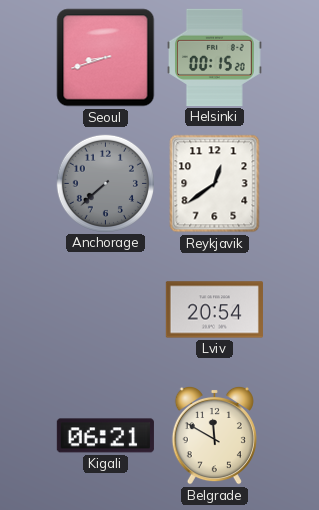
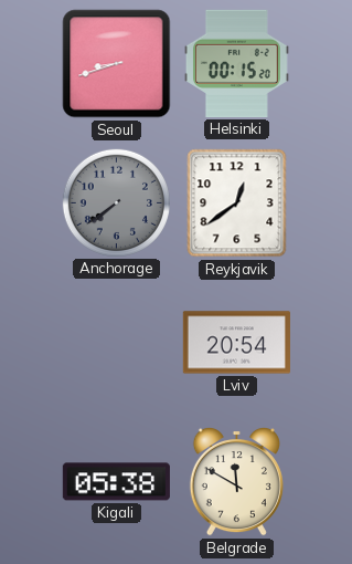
Anchorage: 7:38 -> 7:39
Kigali: 06:21 -> 05:38
